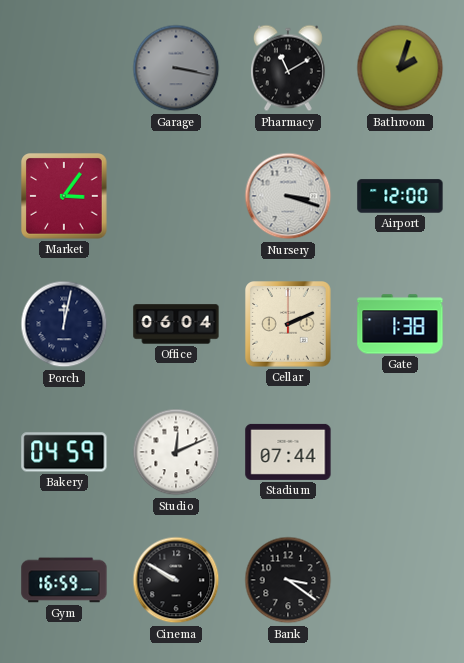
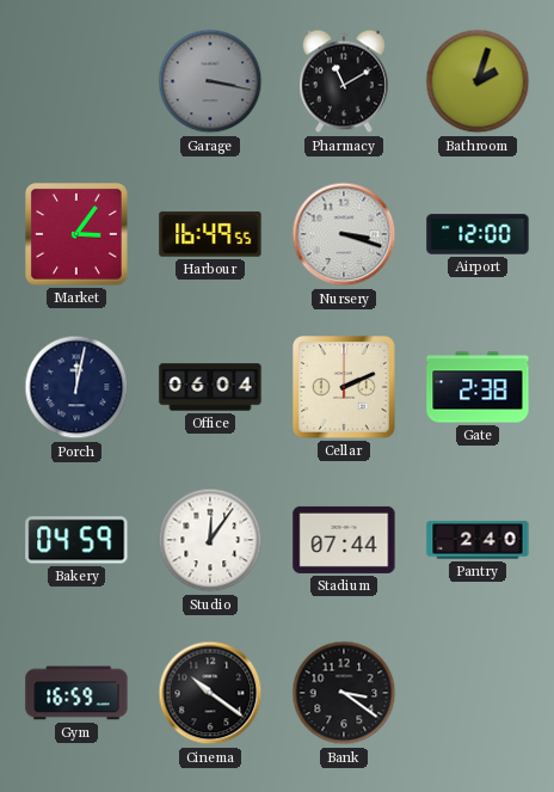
Harbour: none -> 16:49
Gate: 1:38 -> 2:38
Studio: 12:11 -> 12:06
Pantry: none -> 2:40
Cinema: 9:50 -> 10:21
